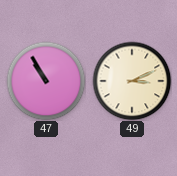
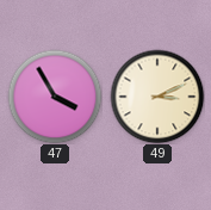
47: 10:55 -> 3:55
